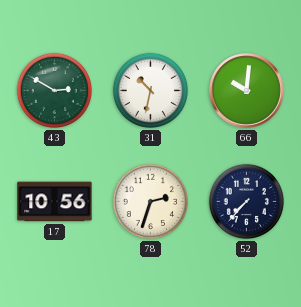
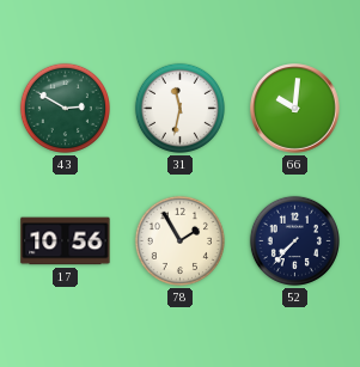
31: 10:32 -> 11:32
78: 2:33 -> 1:55
